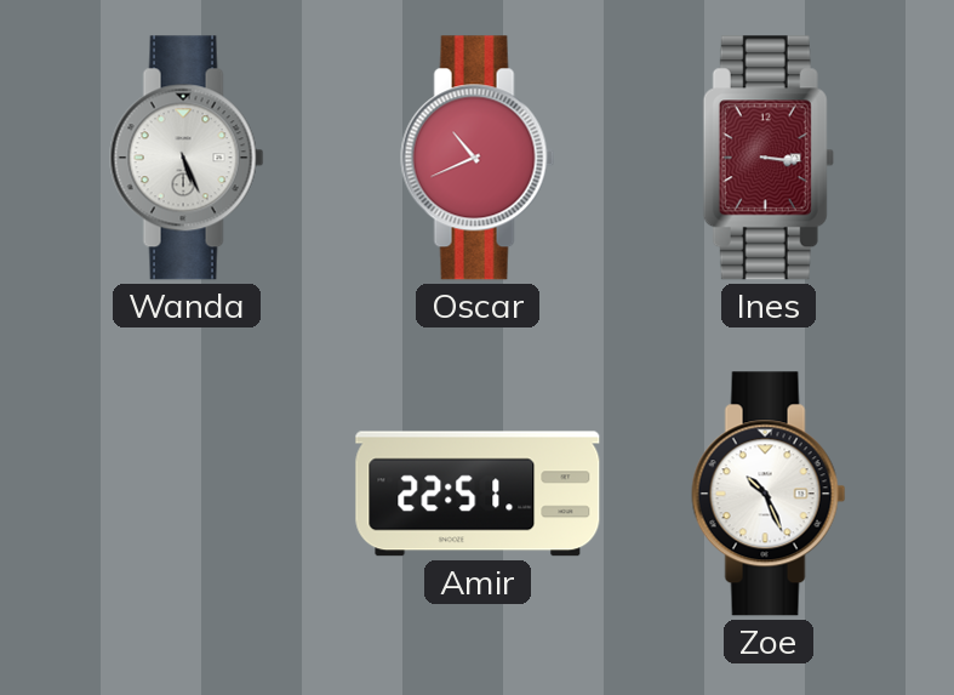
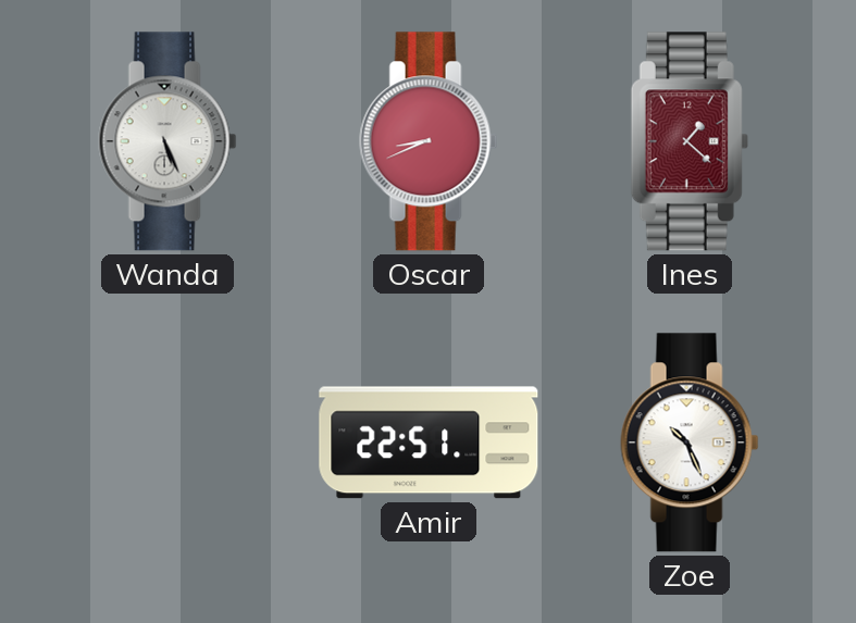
Oscar: 10:41 -> 8:41
Ines: 3:16 -> 1:22
